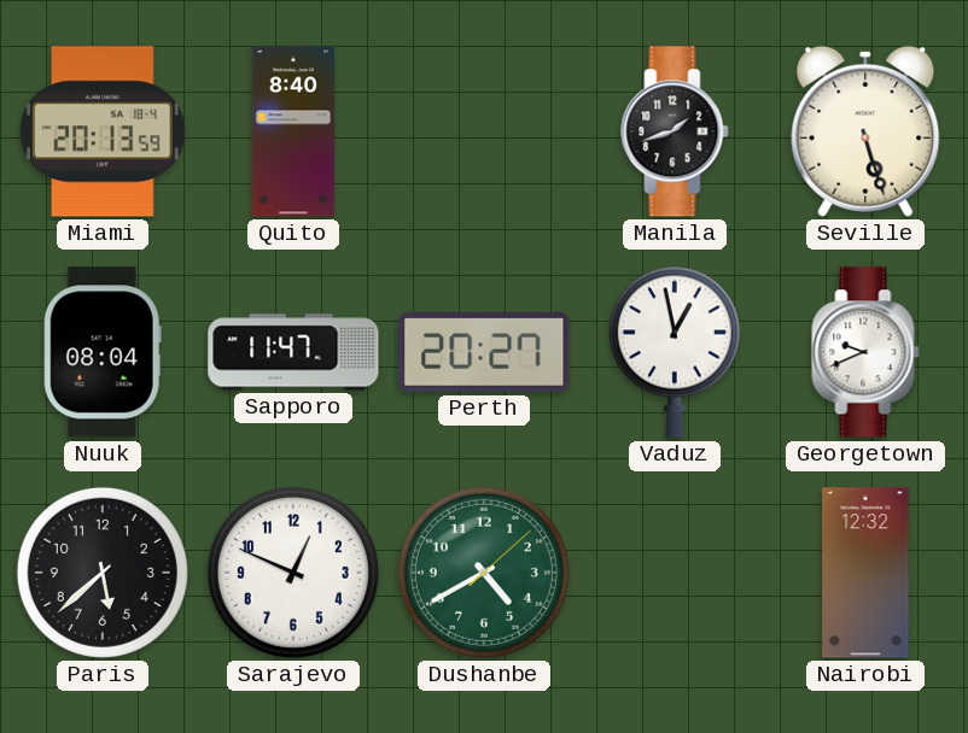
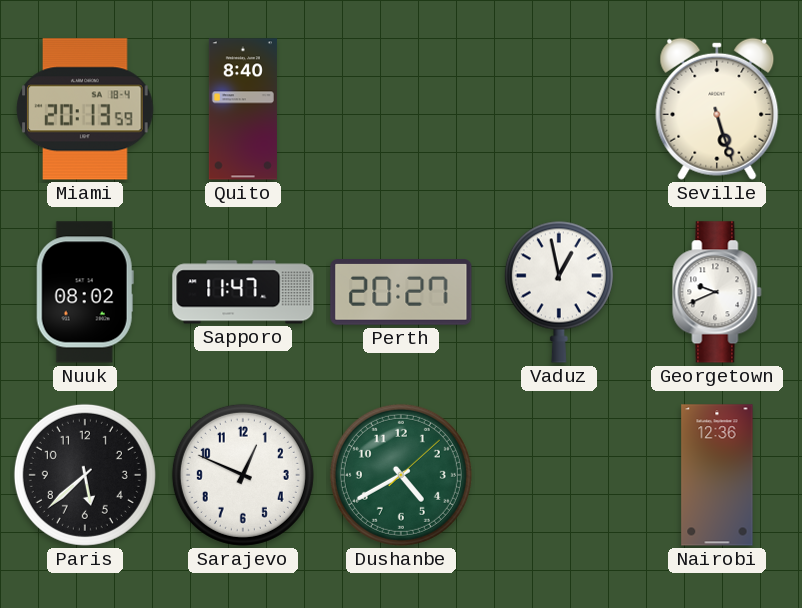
Manila: 1:42 -> none
Nuuk: 08:04 -> 08:02
Nairobi: 12:32 -> 12:36
